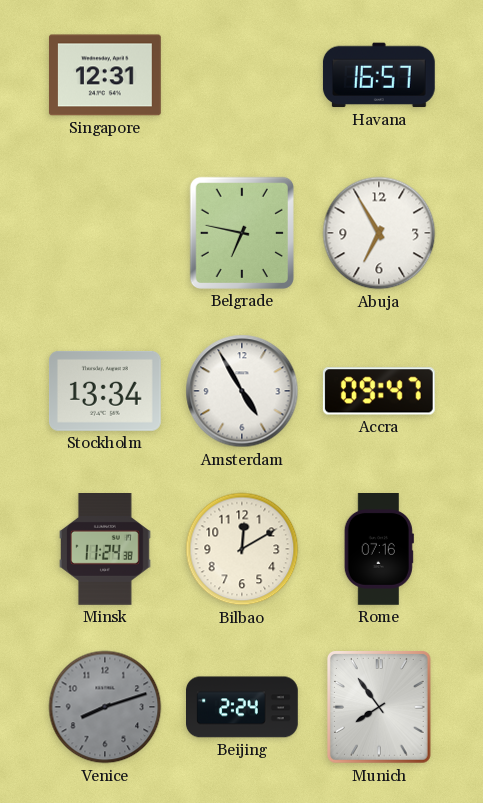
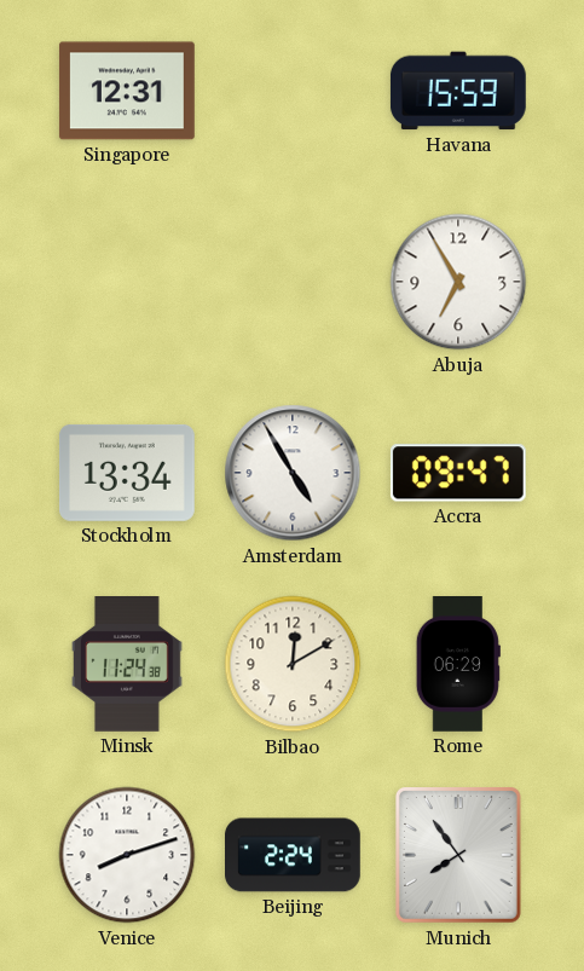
Havana: 16:57 -> 15:59
Belgrade: 6:47 -> none
Rome: 07:16 -> 06:29
Venice dial: grey -> white
